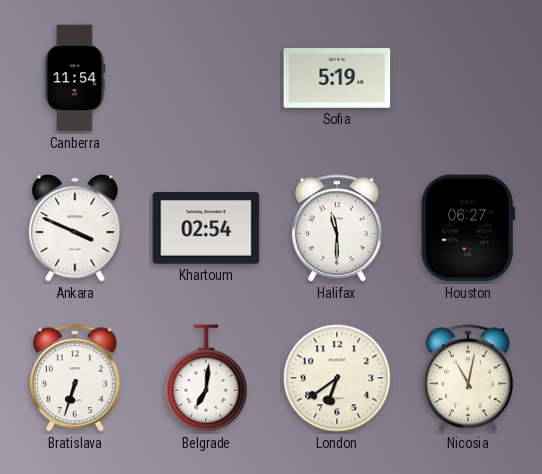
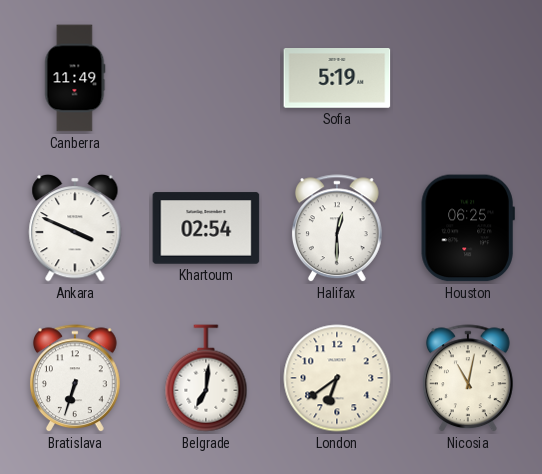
Canberra: 11:54 -> 11:49
Halifax: 11:30 -> 12:30
Houston: 06:27 -> 06:25
